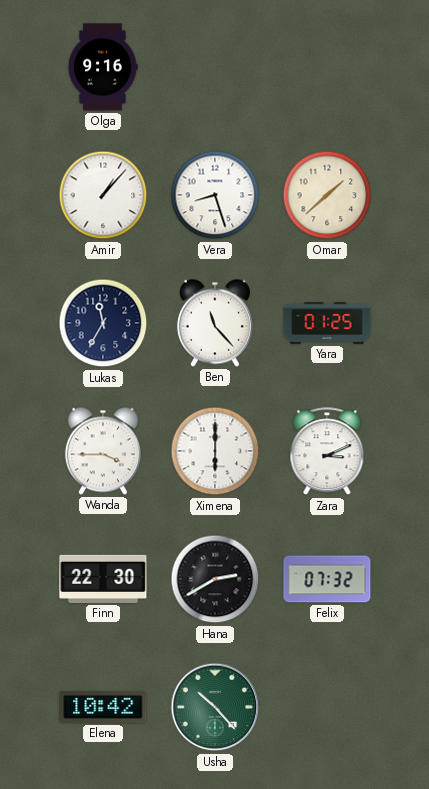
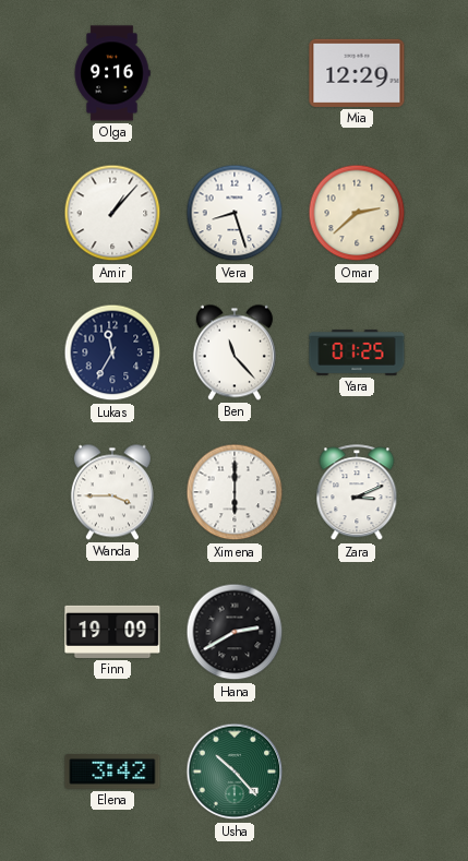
Mia: none -> 12:29
Omar: 1:38 -> 2:38
Finn: 22:30 -> 19:09
Felix: 07:32 -> none
Elena: 10:42 -> 3:42
